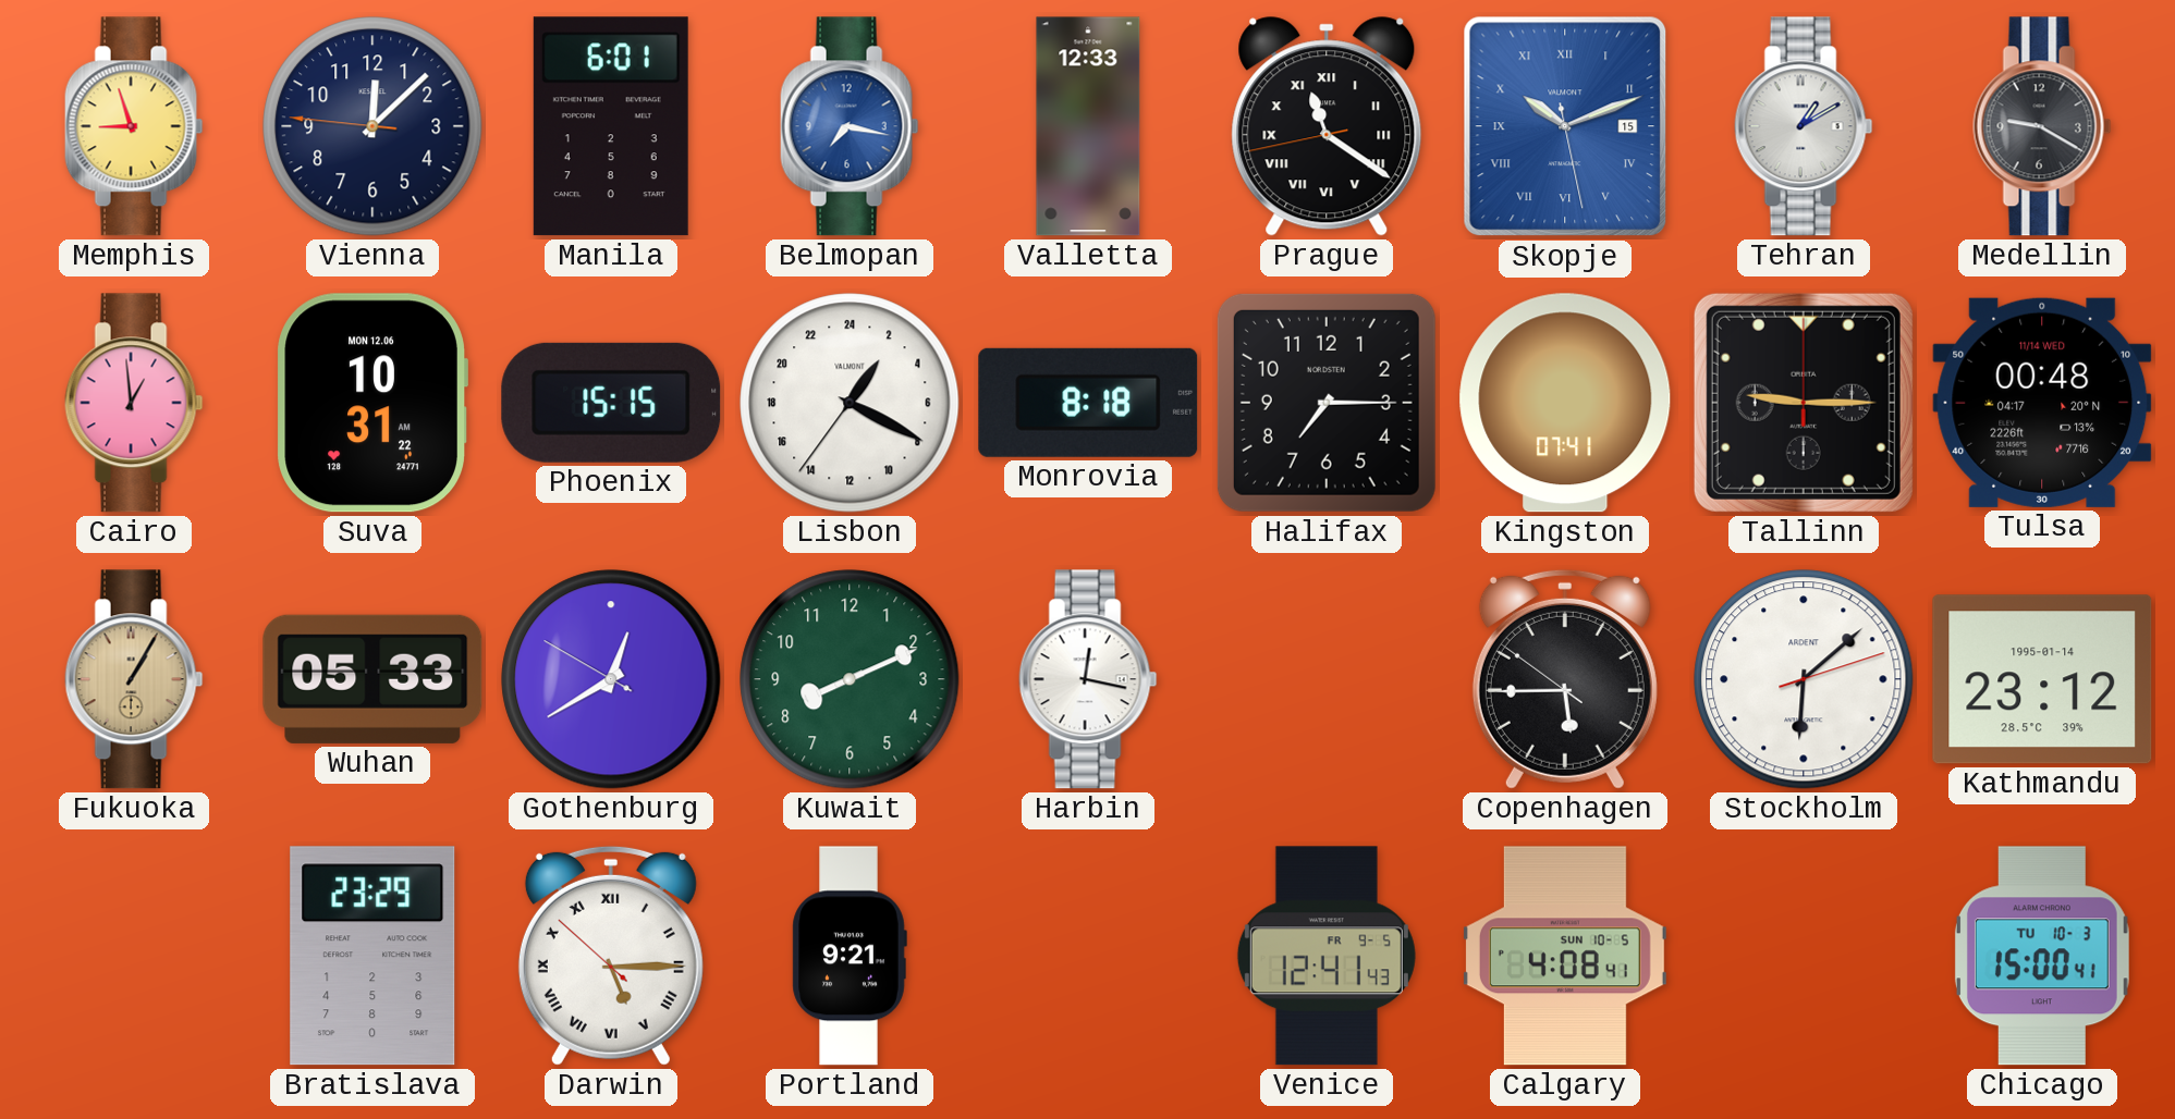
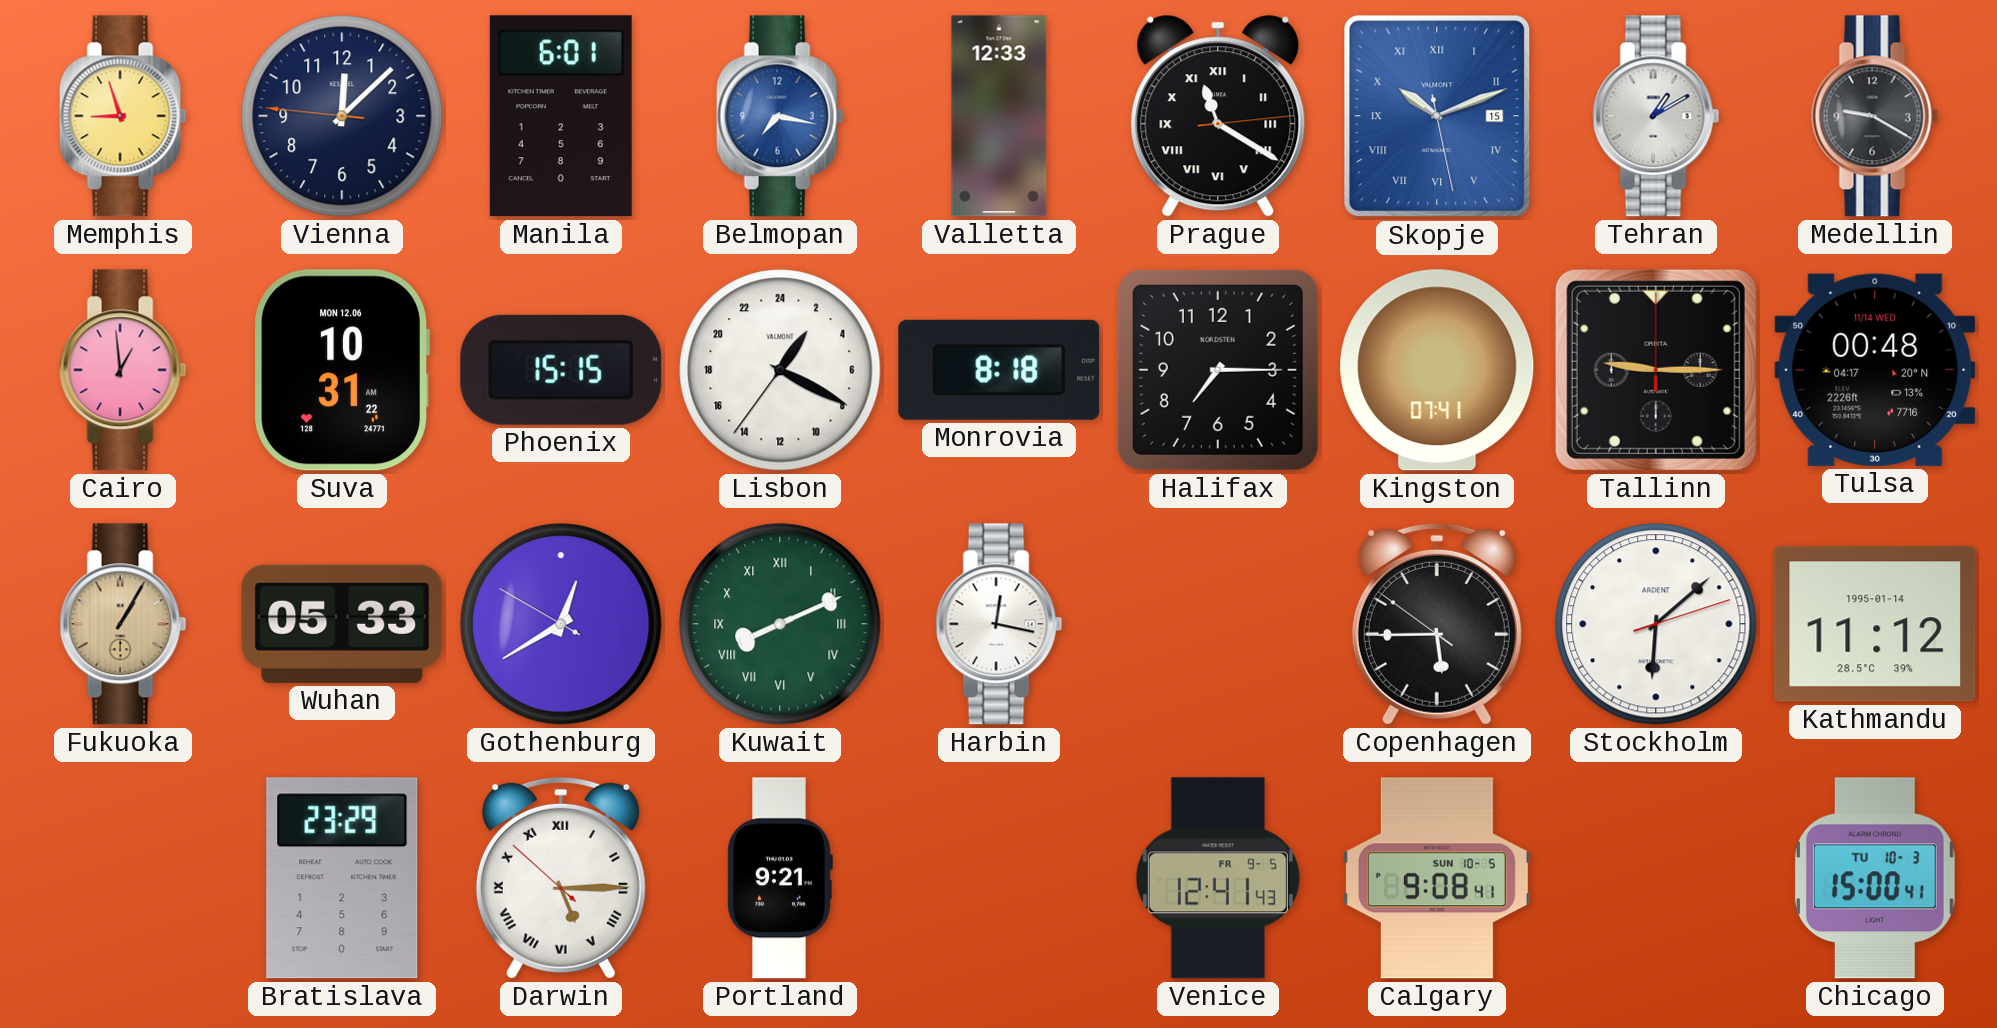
Prague: 11:20:43 -> 11:20:14
Kuwait numerals: Arabic -> Roman
Kathmandu: 23:12 -> 11:12
Calgary: 4:08 -> 9:08
